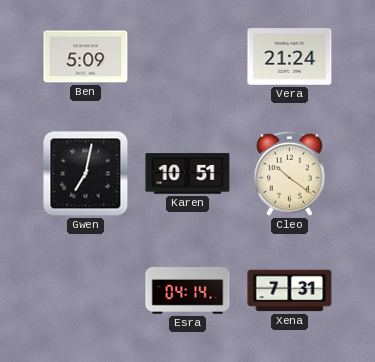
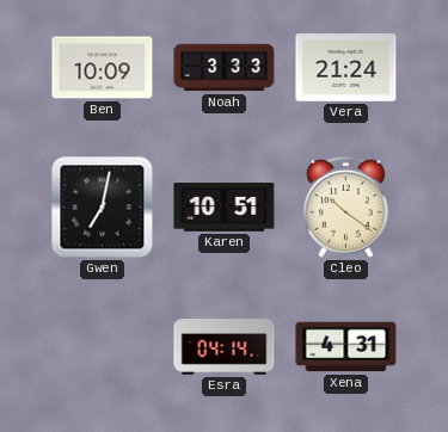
Ben: 5:09 -> 10:09
Noah: none -> 3:33
Xena: 7:31 -> 4:31
